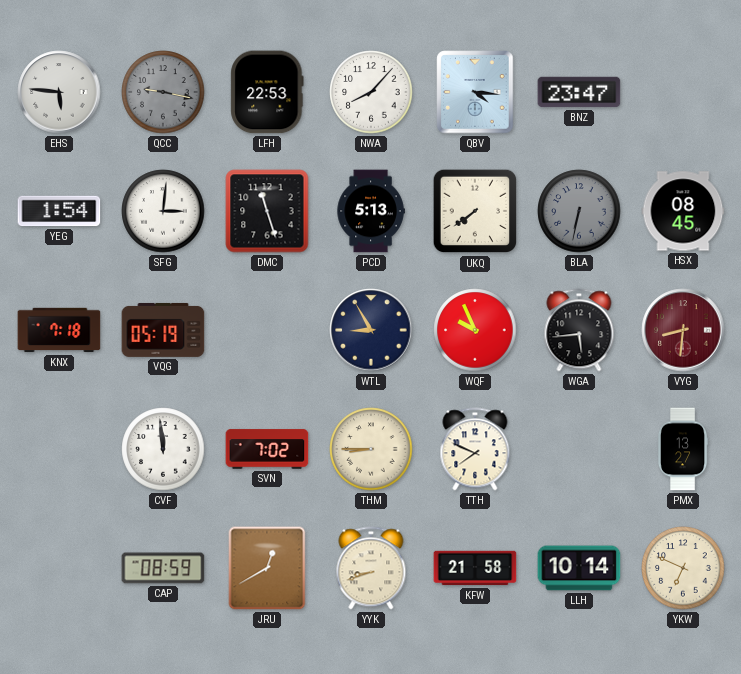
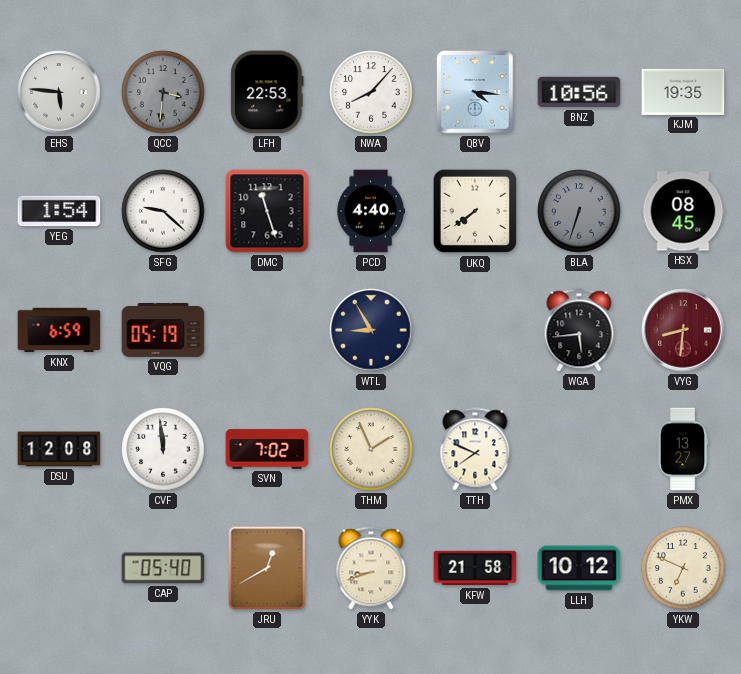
QCC: 9:17 -> 3:31
BNZ: 23:47 -> 10:56
KJM: none -> 19:35
SFG: 3:01 -> 9:22
PCD: 5:13 -> 4:40
BLA: 6:32 -> 6:33
KNX: 7:18 -> 6:59
WQF: 9:56 -> none
DSU: none -> 12:08
THM: 8:45 -> 1:56
CAP: 08:59 -> 05:40
LLH: 10:14 -> 10:12
